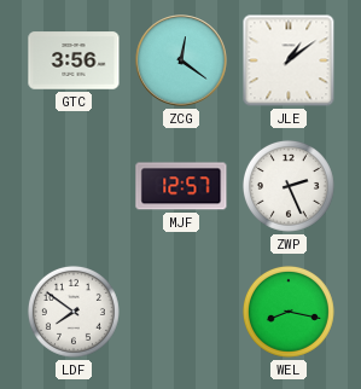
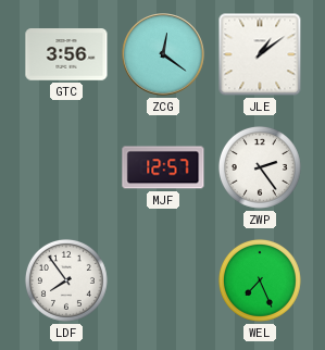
ZWP: 2:26 -> 2:24
LDF: 7:51 -> 7:54
WEL: 8:17 -> 7:26
